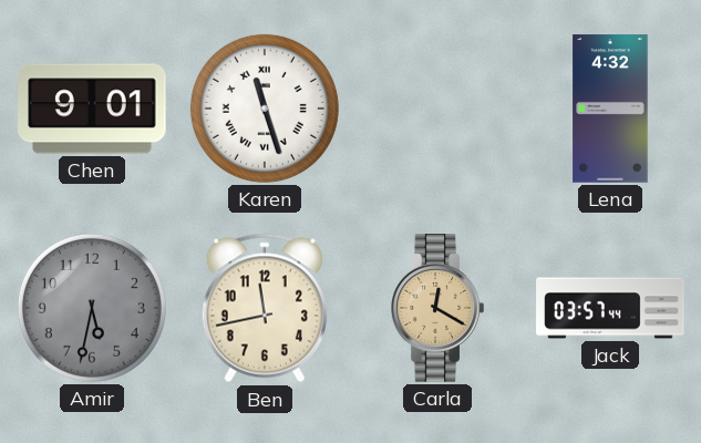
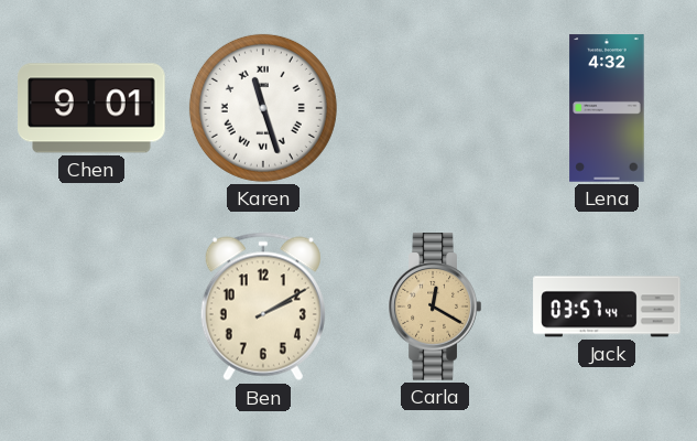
Amir: 5:32 -> none
Ben: 11:43 -> 2:10
